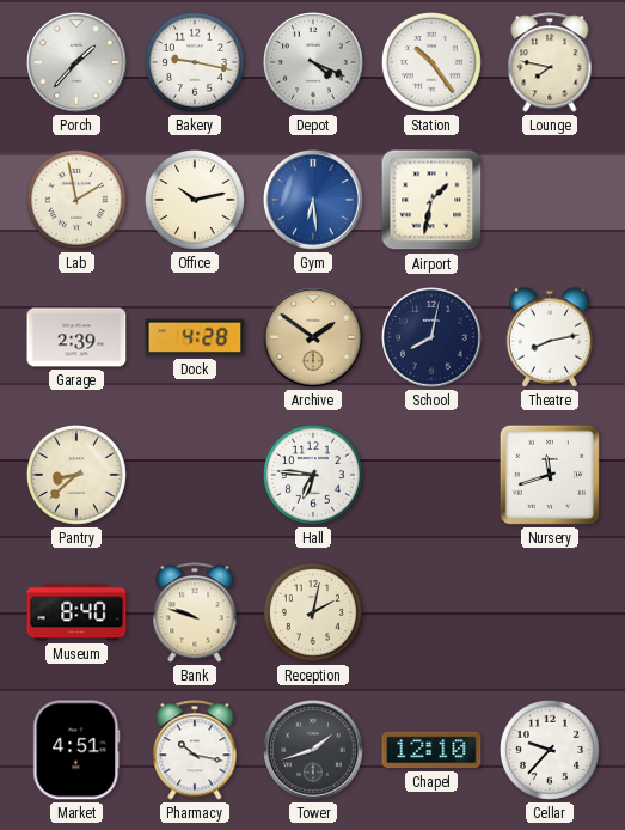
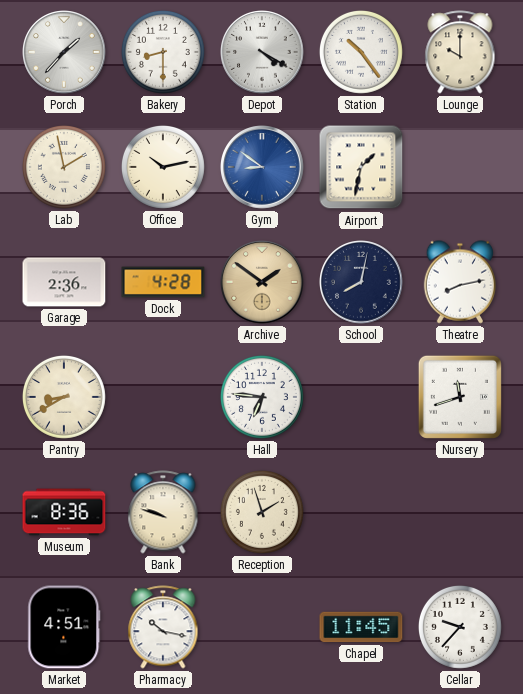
Bakery: 9:17 -> 8:30
Depot: 4:19 -> 4:20
Lounge: 7:47 -> 10:00
Gym: 6:29 -> 8:51
Garage: 2:39 -> 2:36
Pantry: 8:38 -> 8:40
Museum: 8:40 -> 8:36
Reception: 2:02 -> 1:57
Tower: 1:42 -> none
Chapel: 12:10 -> 11:45
